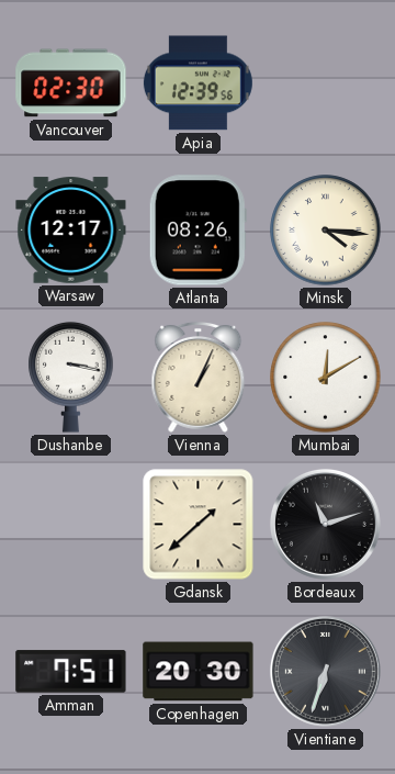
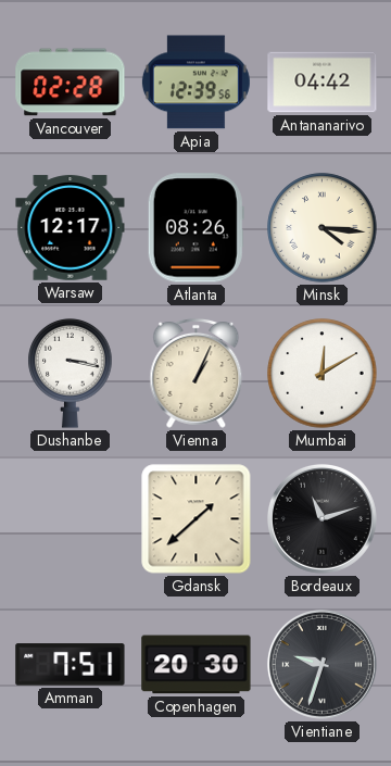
Vancouver: 02:30 -> 02:28
Antananarivo: none -> 04:42
Vientiane: 6:33 -> 9:33
